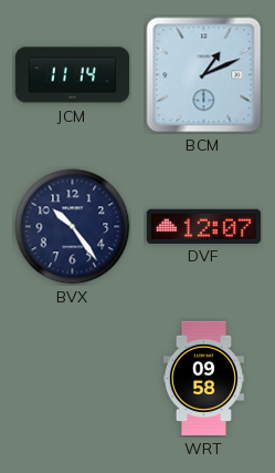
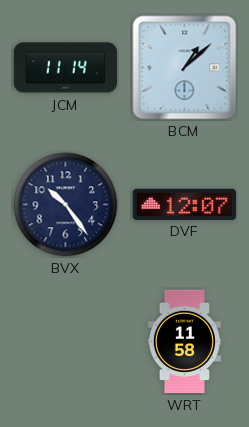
BCM: 1:11 -> 1:08
WRT: 09:58 -> 11:58
